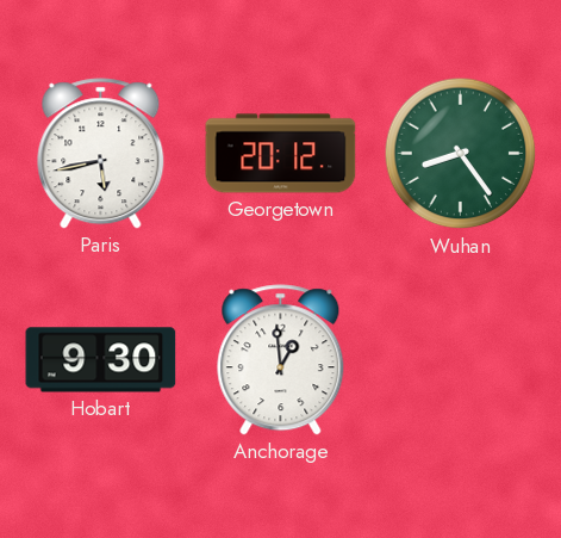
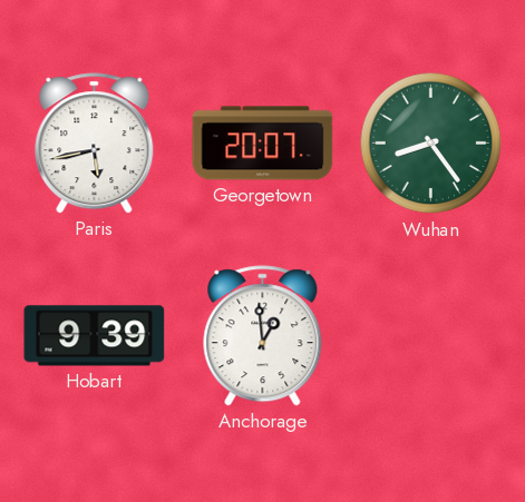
Georgetown: 20:12 -> 20:07
Hobart: 9:30 -> 9:39
